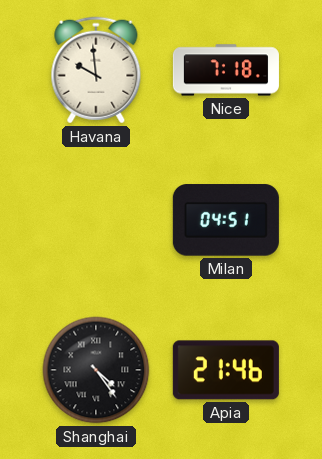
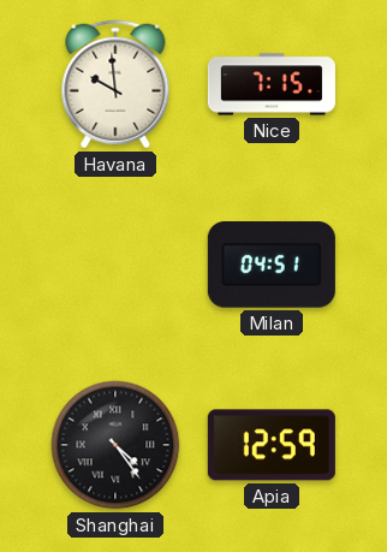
Nice: 7:18 -> 7:15
Apia: 21:46 -> 12:59
